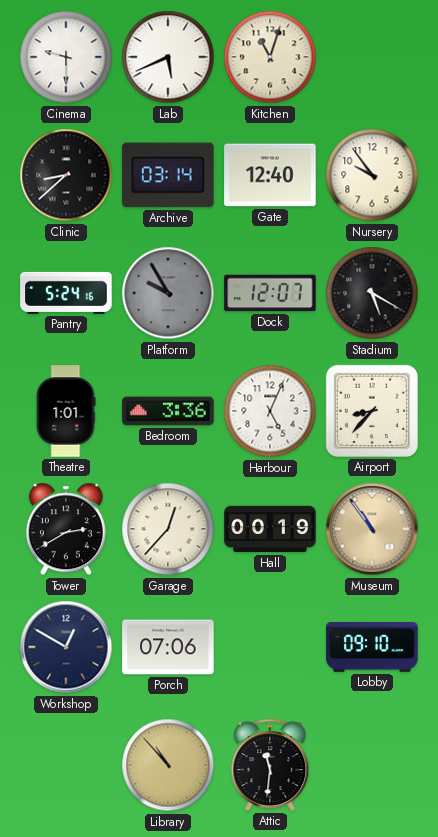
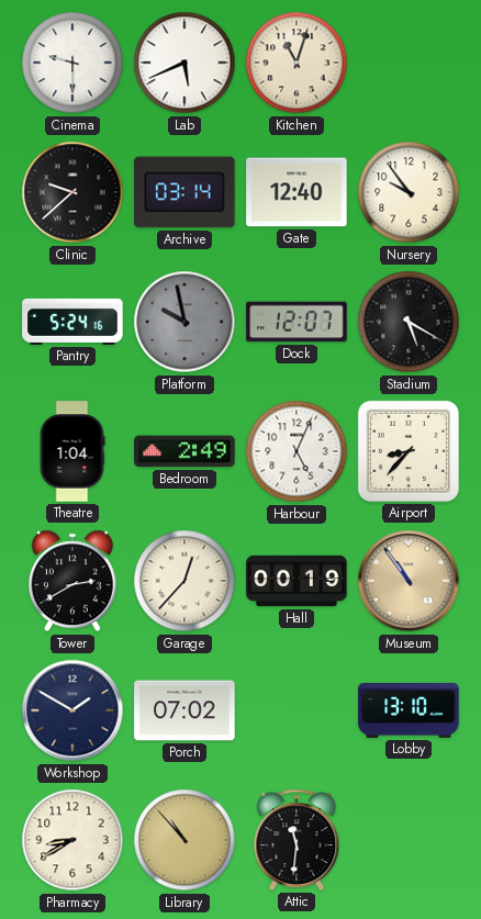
Clinic: 8:38 -> 9:38
Platform: 9:55 -> 9:58
Theatre: 1:01 -> 1:04
Bedroom: 3:36 -> 2:49
Workshop: 12:50 -> 1:50
Porch: 07:06 -> 07:02
Lobby: 09:10 -> 13:10
Pharmacy: none -> 8:40
